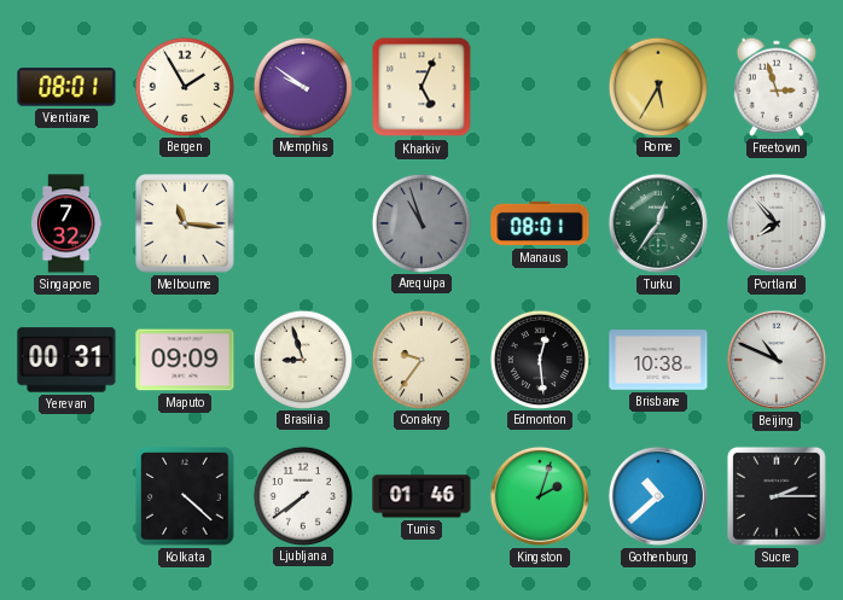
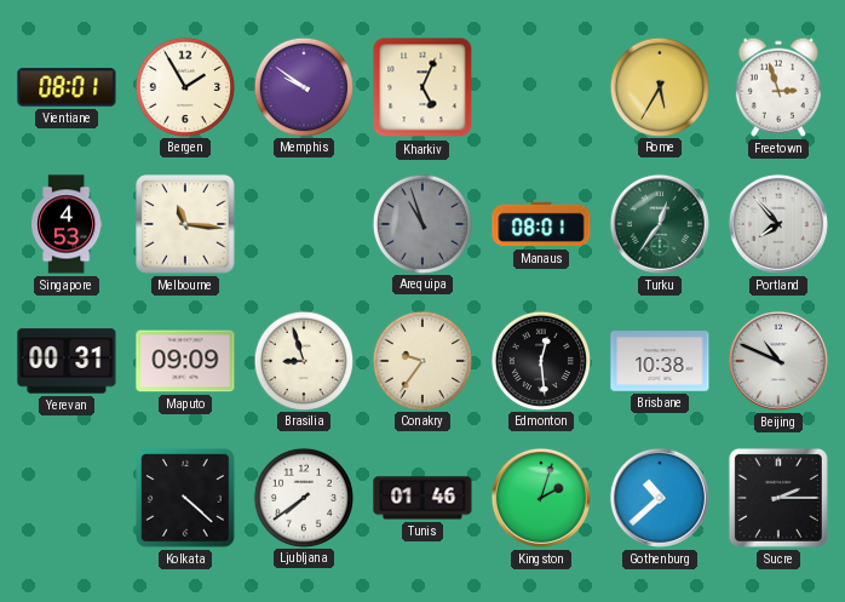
Singapore: 7:32 -> 4:53
